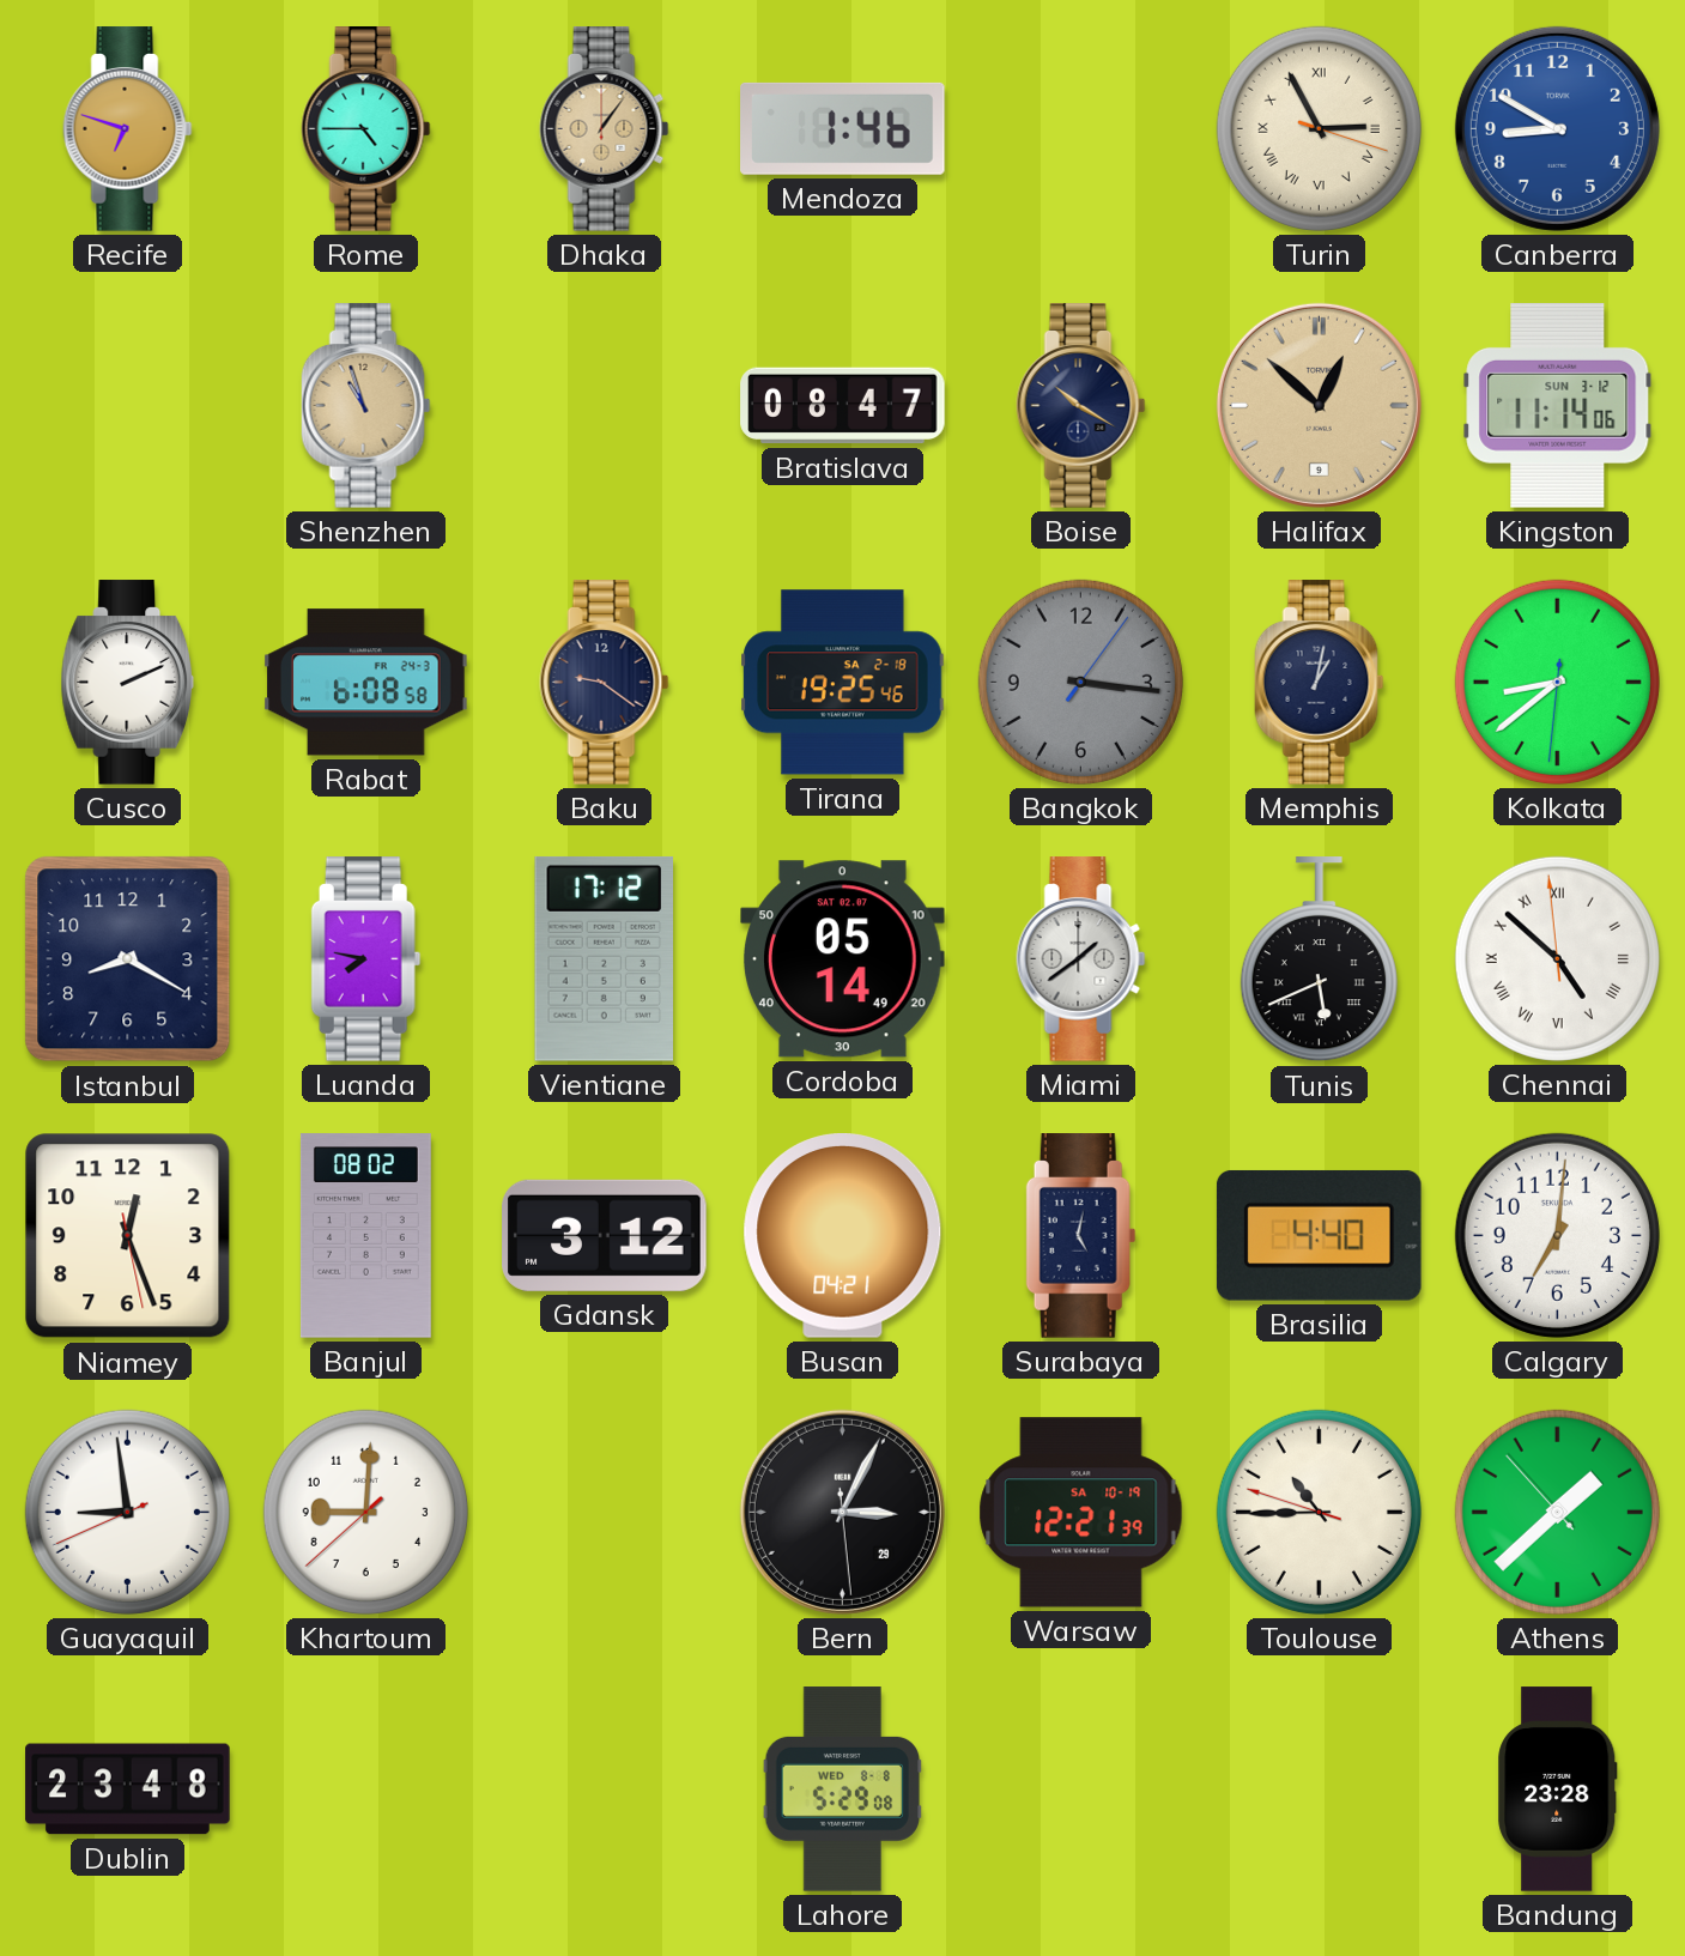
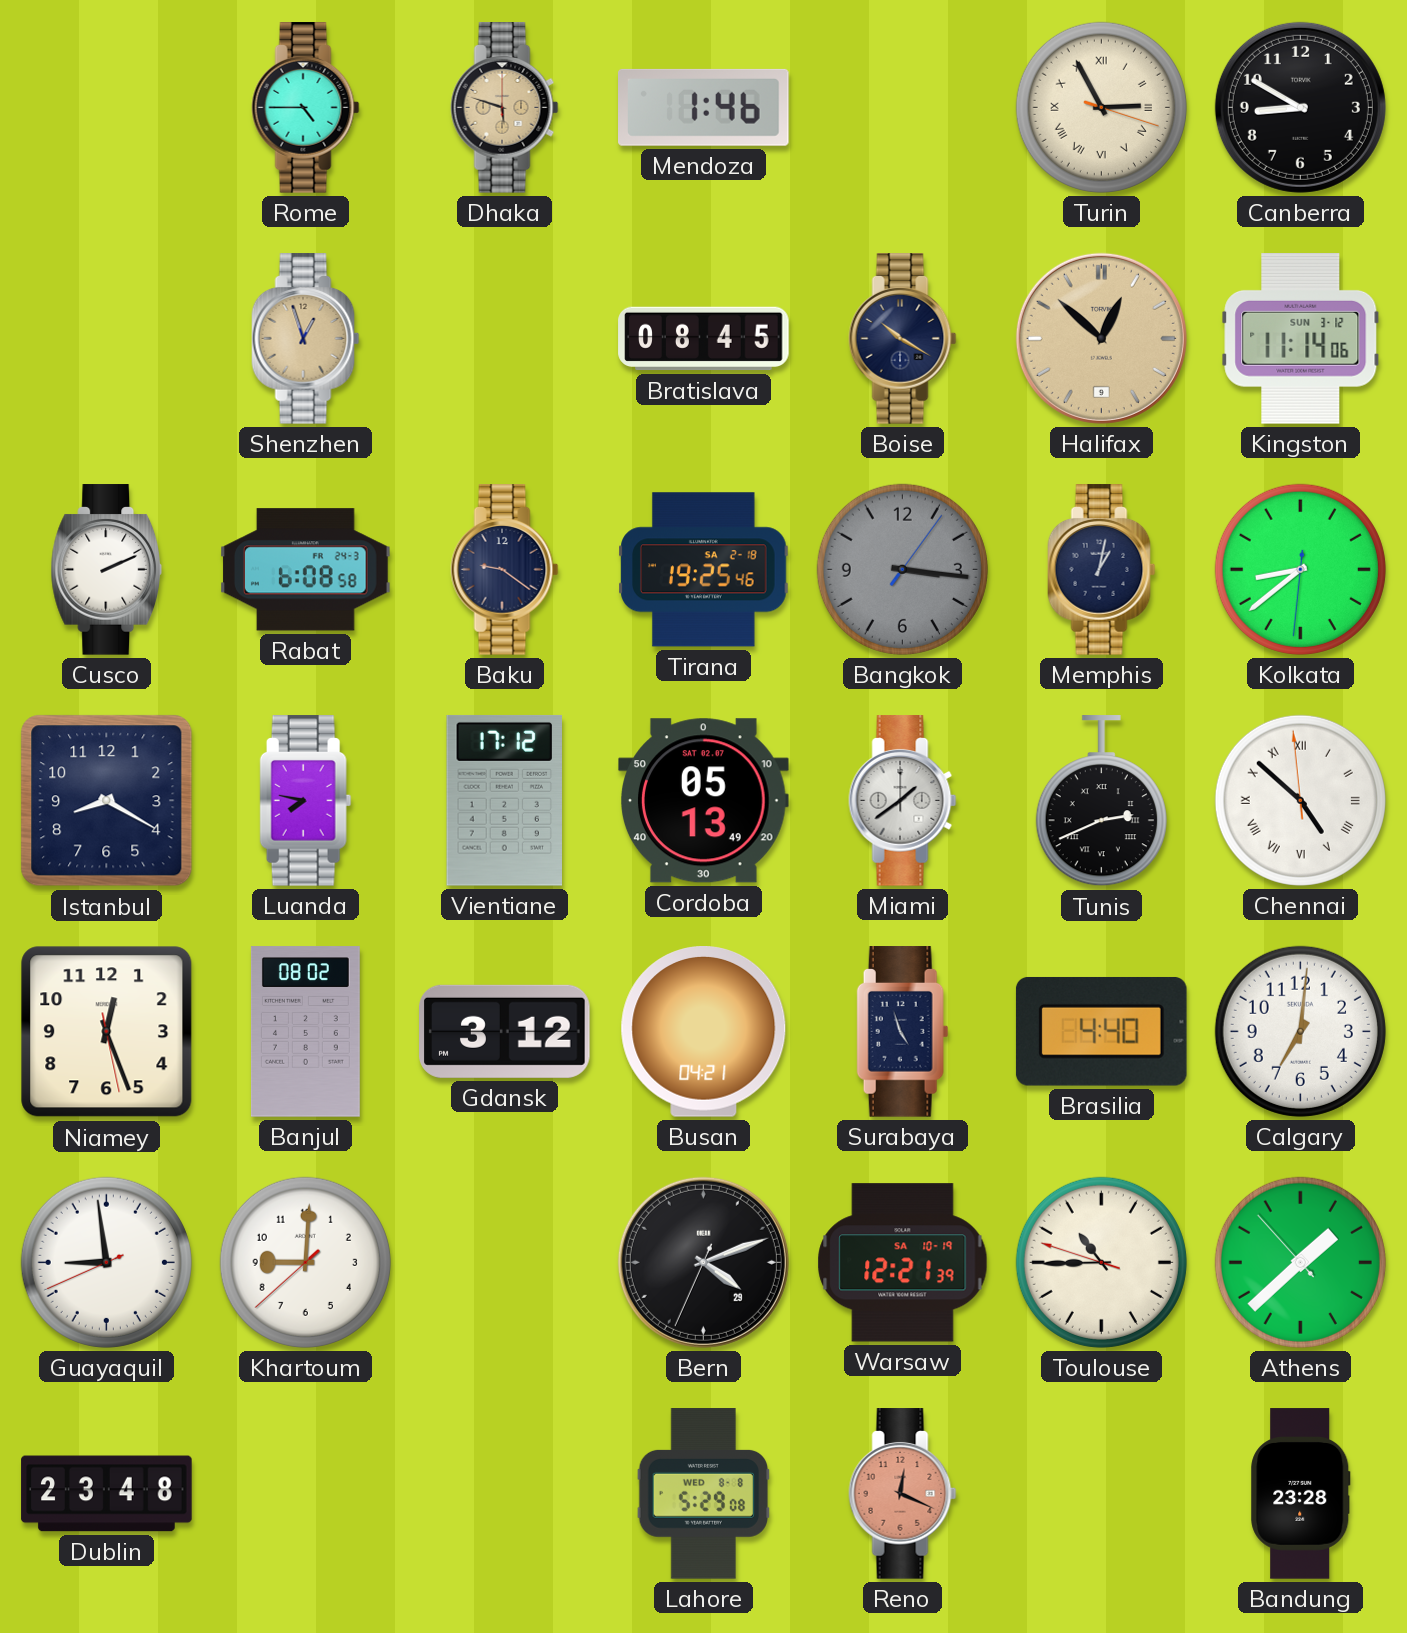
Recife: 6:48 -> none
Dhaka: 1:06 -> 5:48
Canberra dial: blue -> black
Shenzhen: 10:57 -> 12:57
Bratislava: 08:47 -> 08:45
Cordoba: 05:14 -> 05:13
Tunis: 5:41 -> 2:41
Surabaya: 5:02 -> 4:57
Bern: 3:04 -> 4:11
Reno: none -> 12:19
